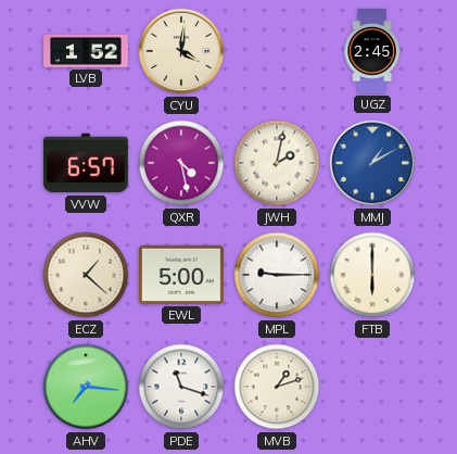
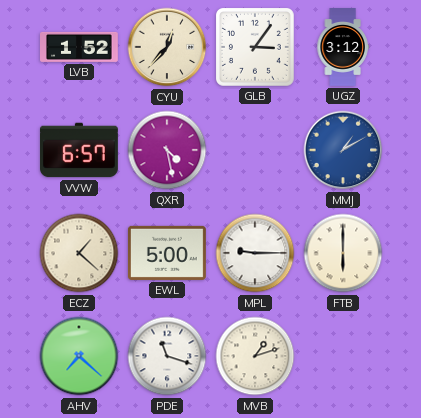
CYU: 4:01 -> 12:37
GLB: none -> 3:06
UGZ: 2:45 -> 3:12
JWH: 2:02 -> none
AHV: 7:16 -> 7:22
